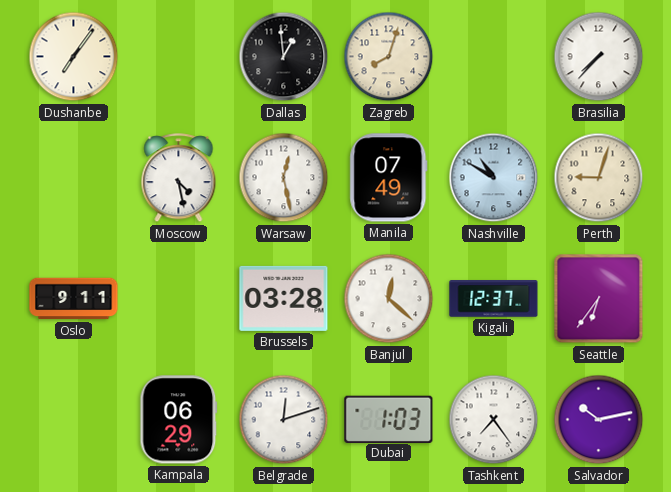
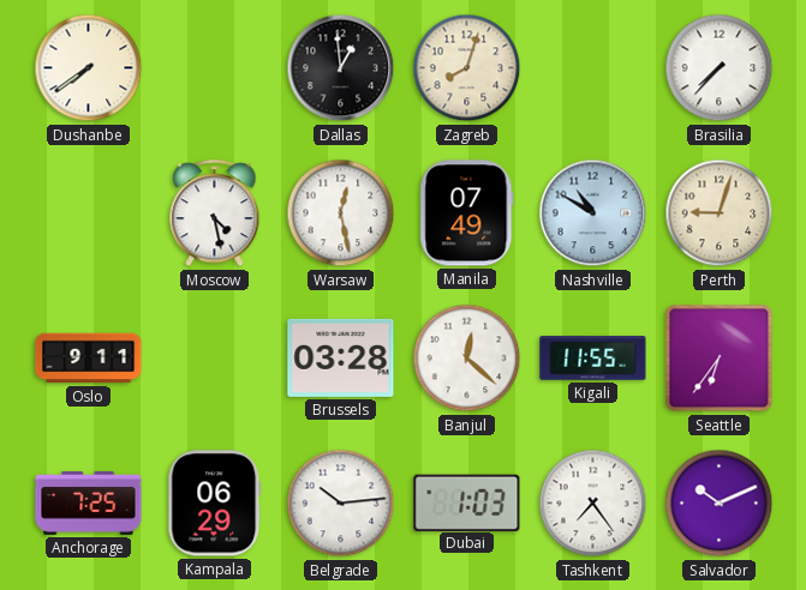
Dushanbe: 7:06 -> 7:39
Kigali: 12:37 -> 11:55
Anchorage: none -> 7:25
Belgrade: 12:12 -> 10:14
Salvador: 10:13 -> 10:11
